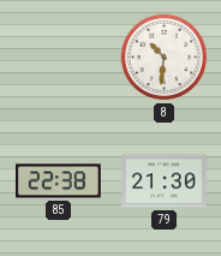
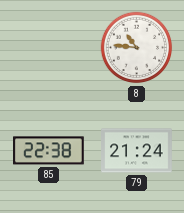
8: 10:31 -> 10:46
79: 21:30 -> 21:24
